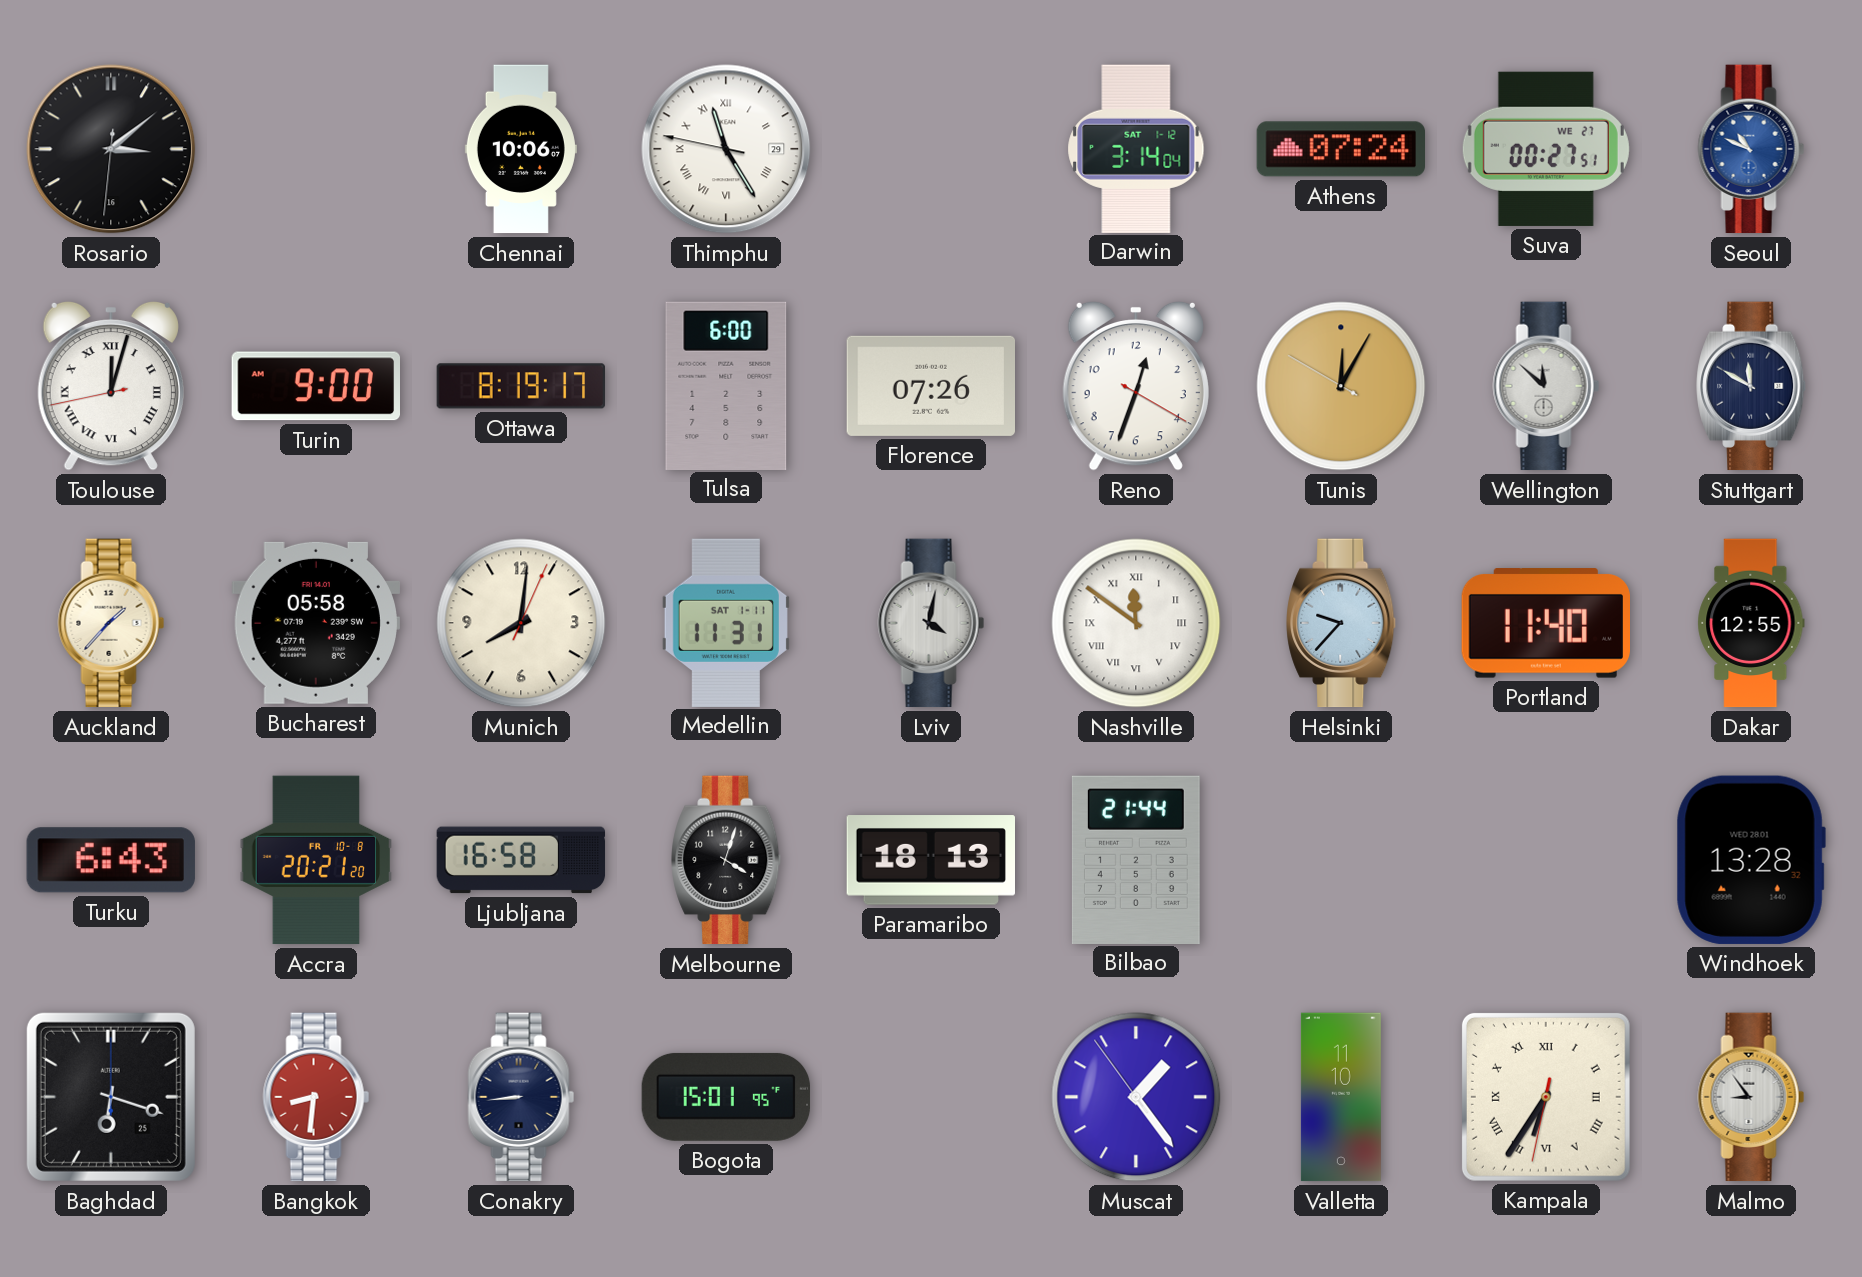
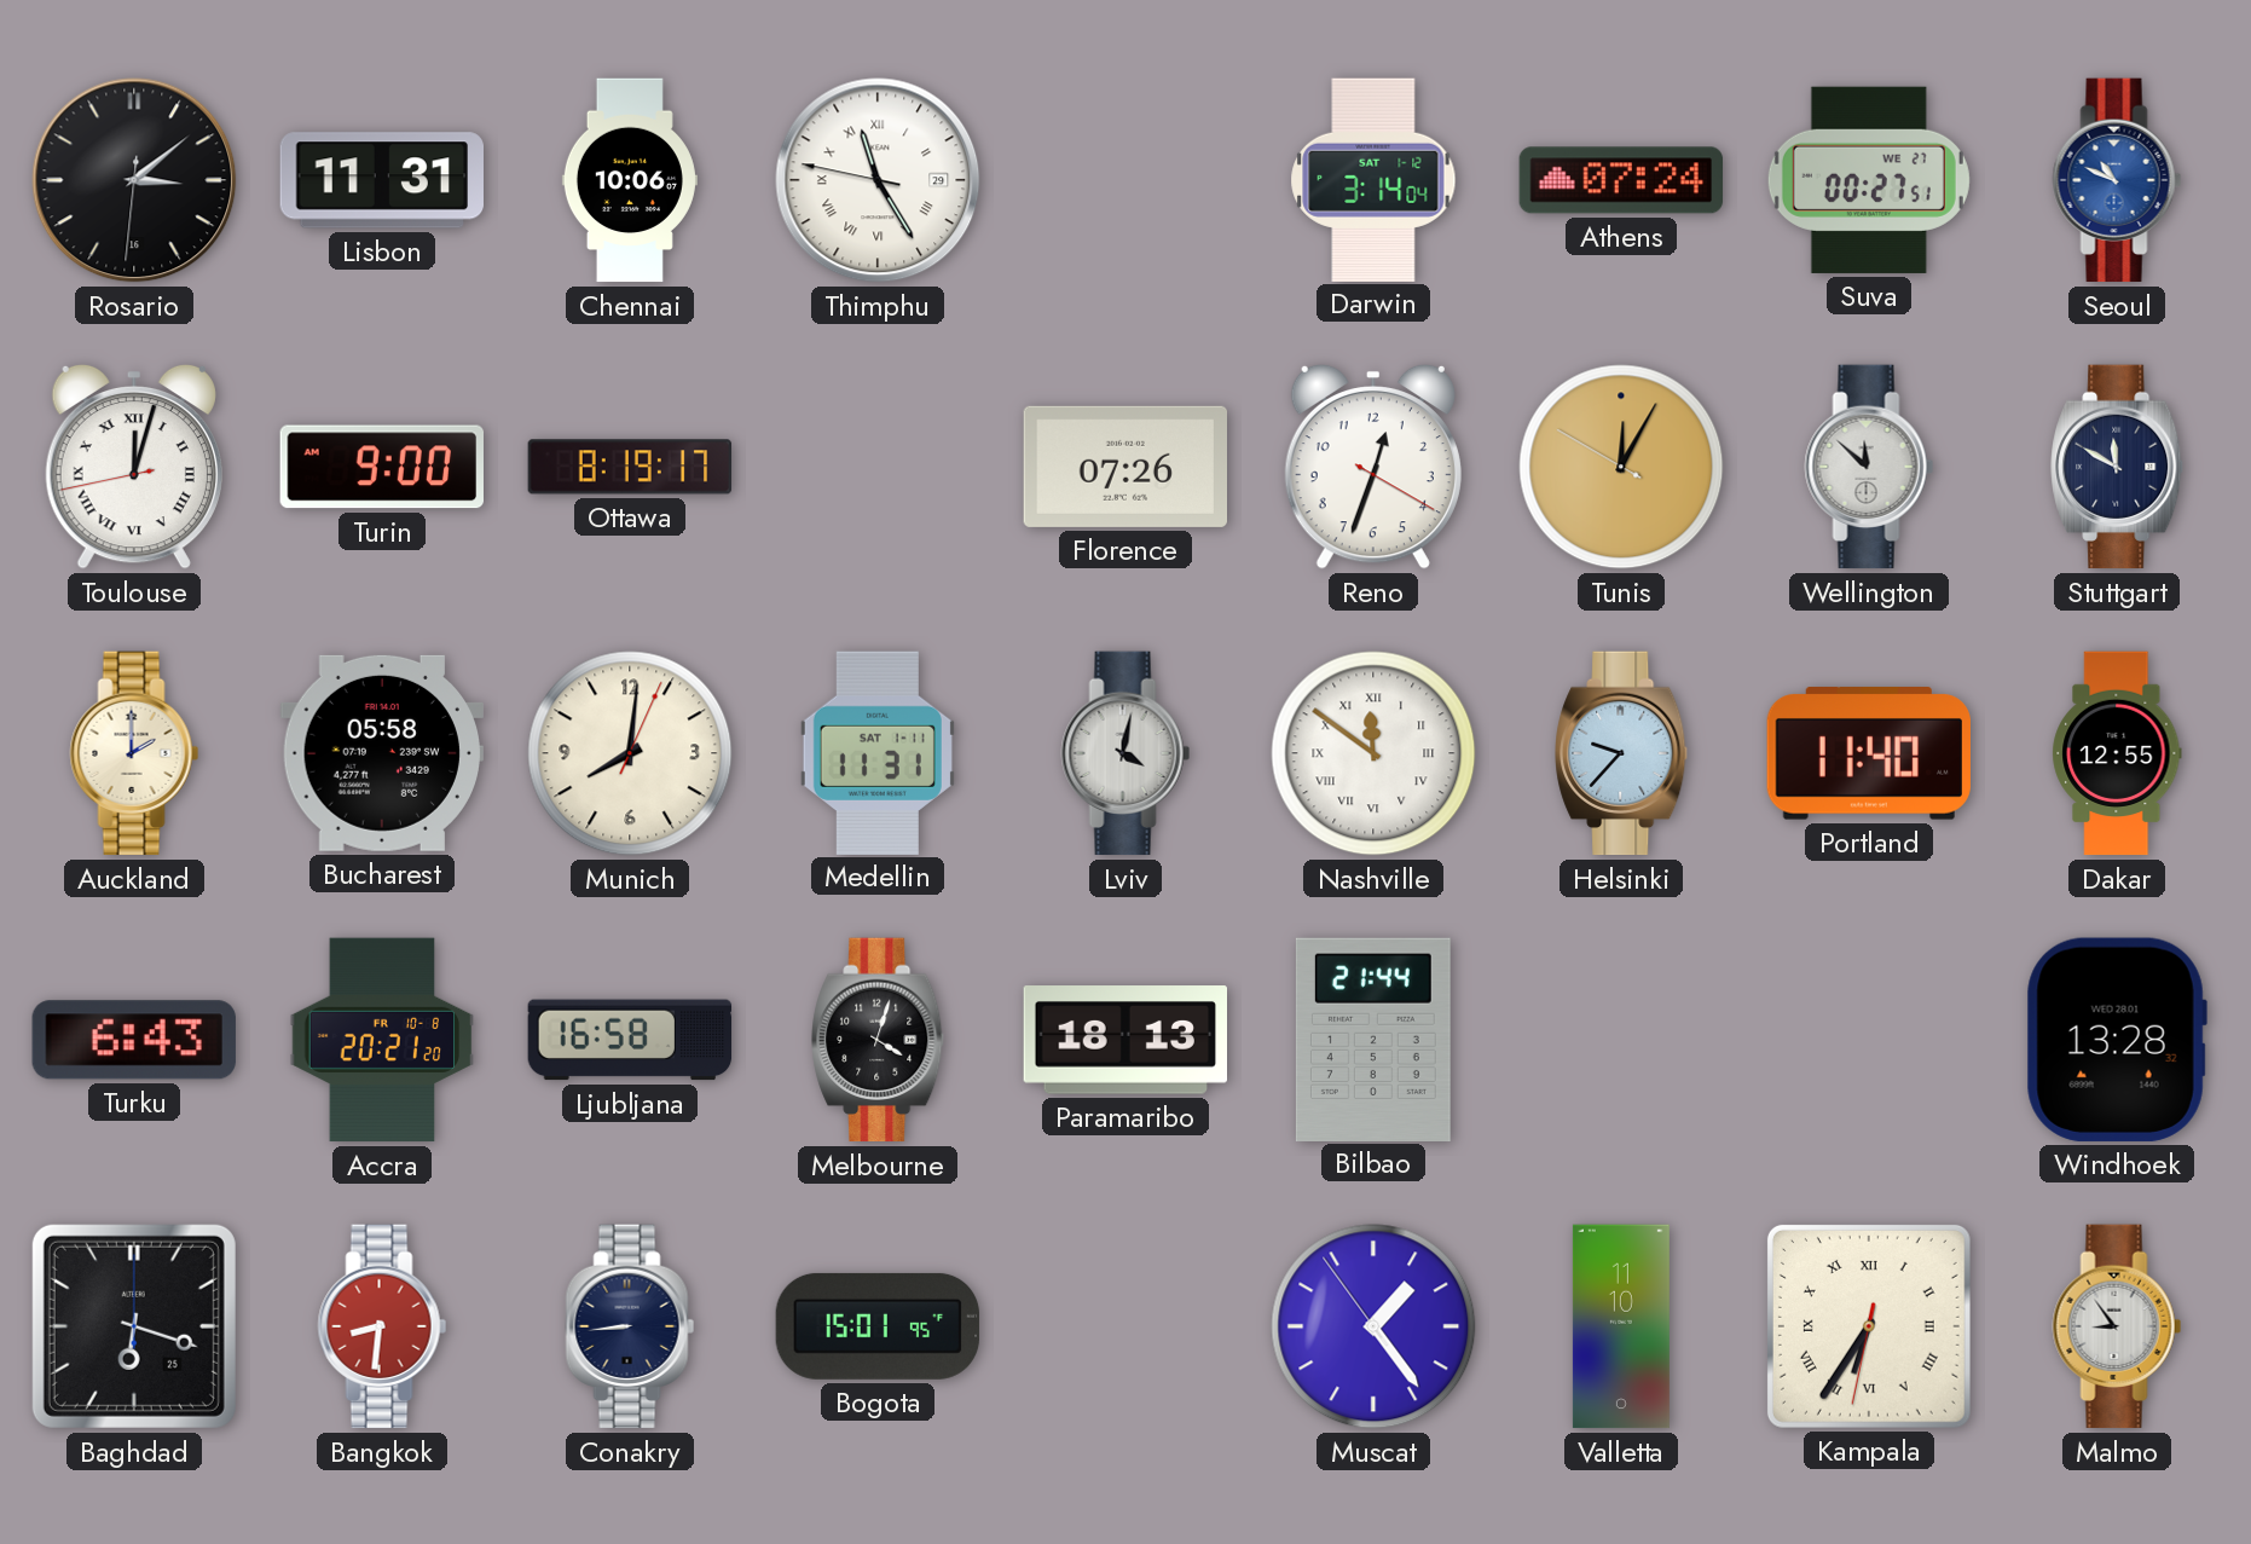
Lisbon: none -> 11:31
Tulsa: 6:00 -> none
Auckland: 1:37 -> 2:00
